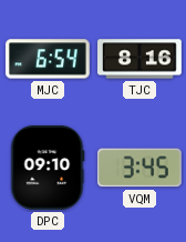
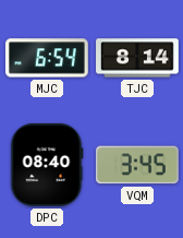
TJC: 8:16 -> 8:14
DPC: 09:10 -> 08:40
